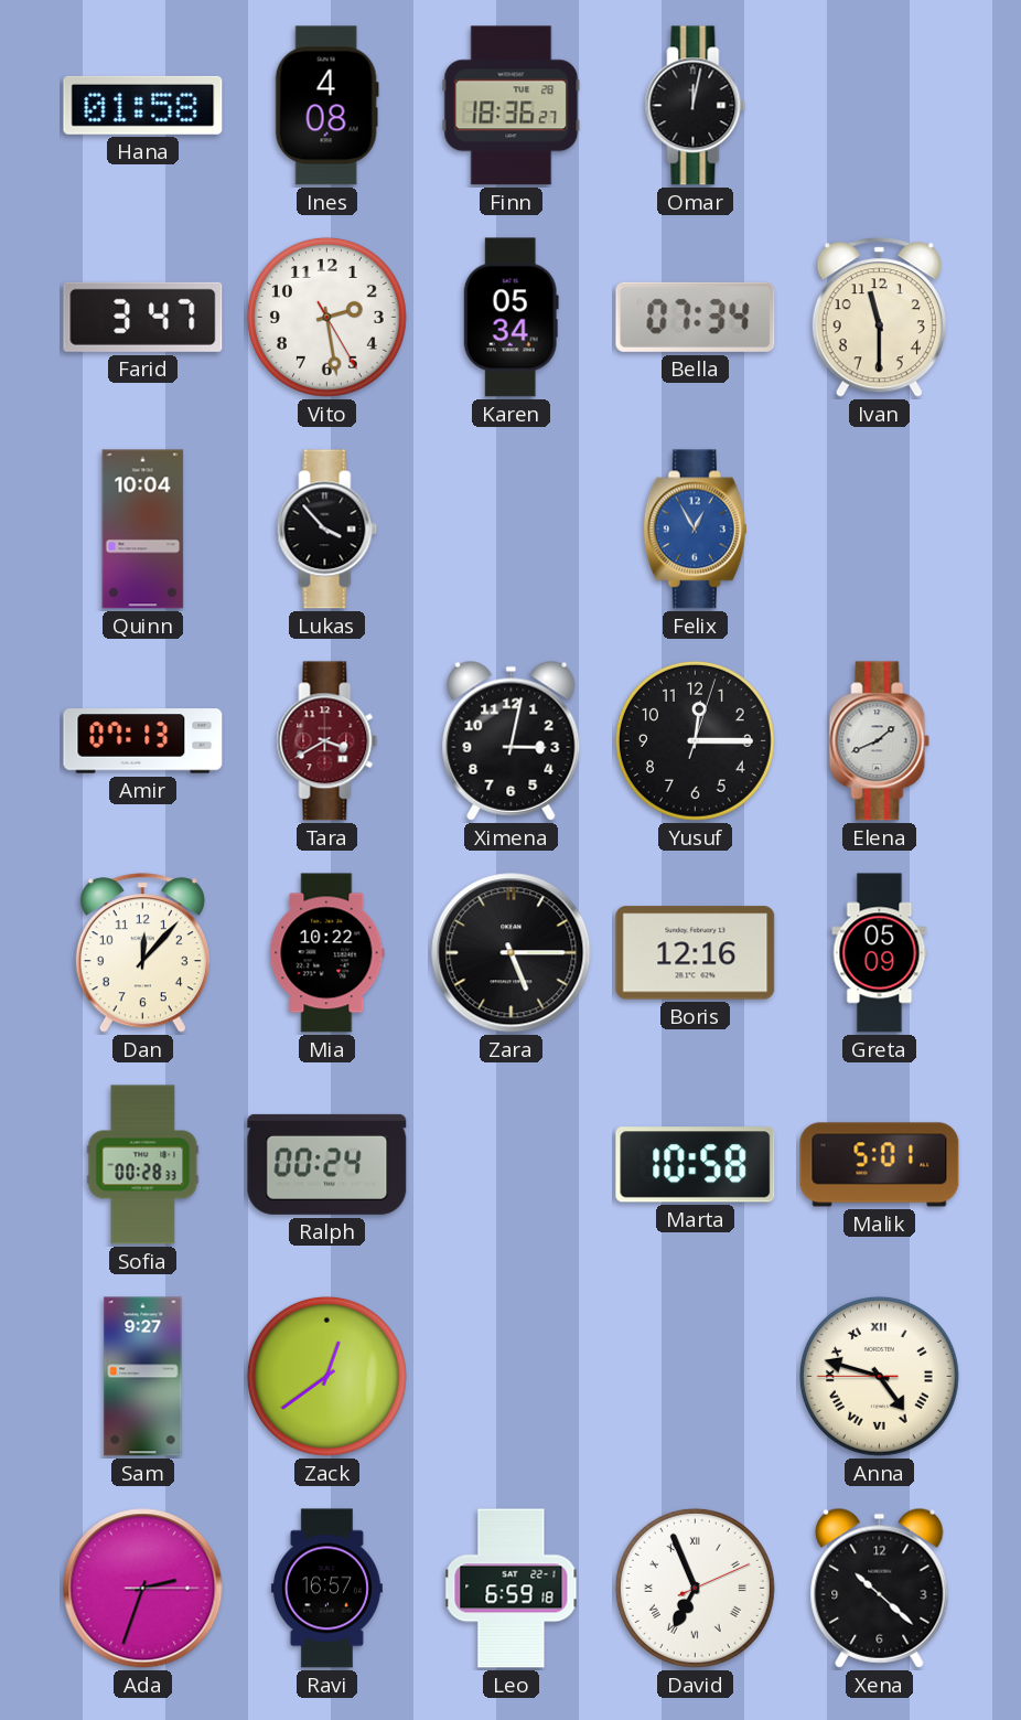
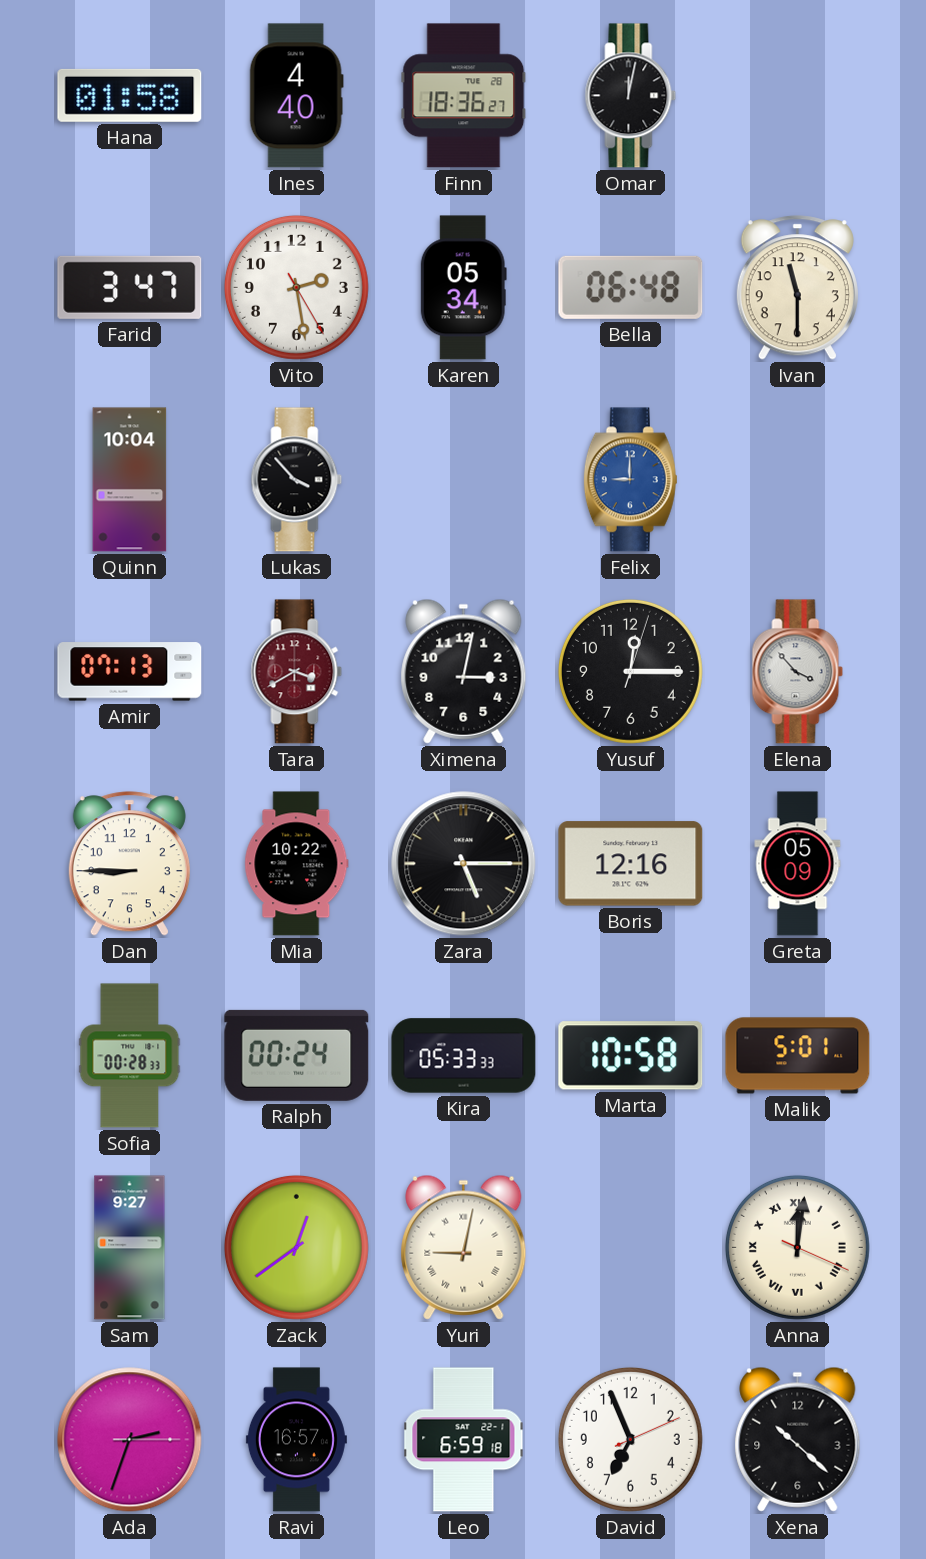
Ines: 4:08 -> 4:40
Bella: 07:34 -> 06:48
Felix: 12:55 -> 9:00
Elena: 1:41 -> 3:53
Dan: 12:07 -> 8:45
Kira: none -> 05:33
Yuri: none -> 9:02
Anna: 4:47 -> 12:01
David numerals: Roman -> Arabic
